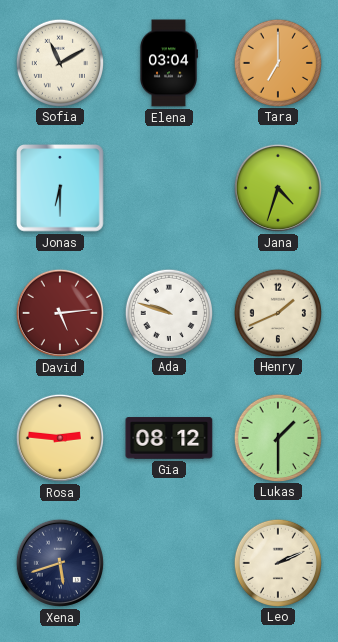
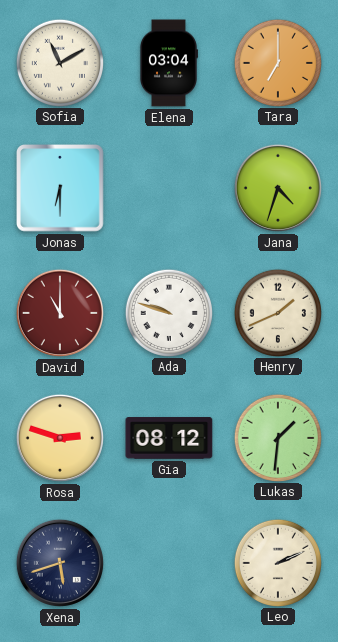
David: 5:14 -> 11:00
Rosa: 2:46 -> 2:48
Lukas: 1:30 -> 1:31
